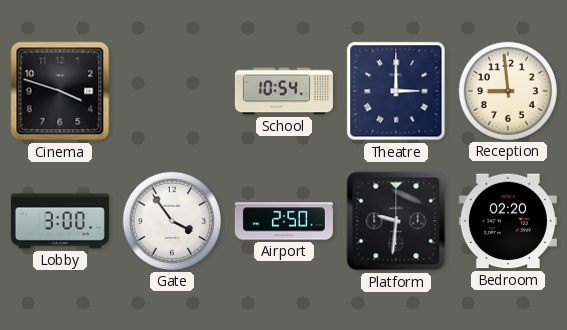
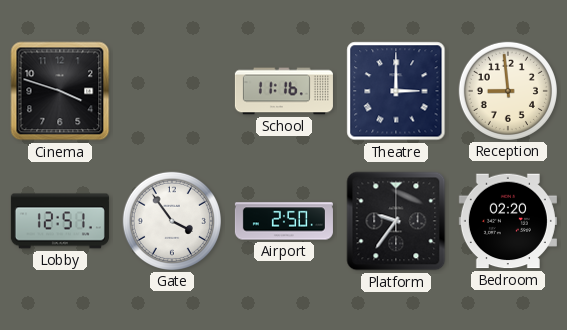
School: 10:54 -> 11:16
Lobby: 3:00 -> 12:51
Platform: 9:31 -> 9:36
